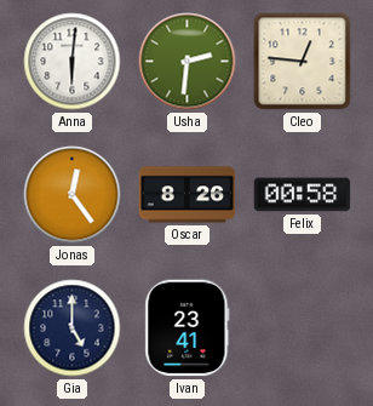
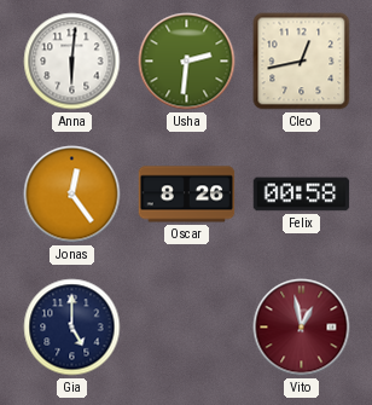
Cleo: 12:46 -> 12:43
Ivan: 23:41 -> none
Vito: none -> 12:58
